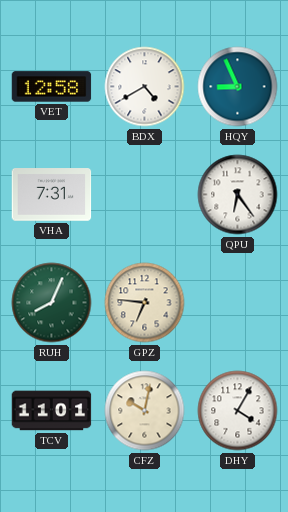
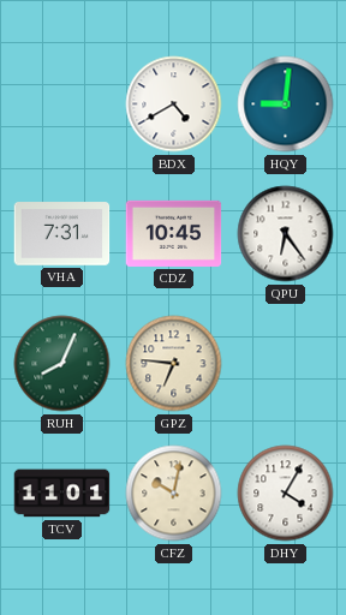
VET: 12:58 -> none
HQY: 8:56 -> 9:01
CDZ: none -> 10:45
